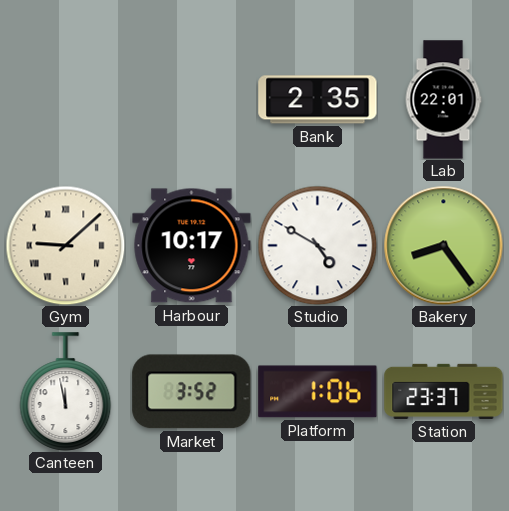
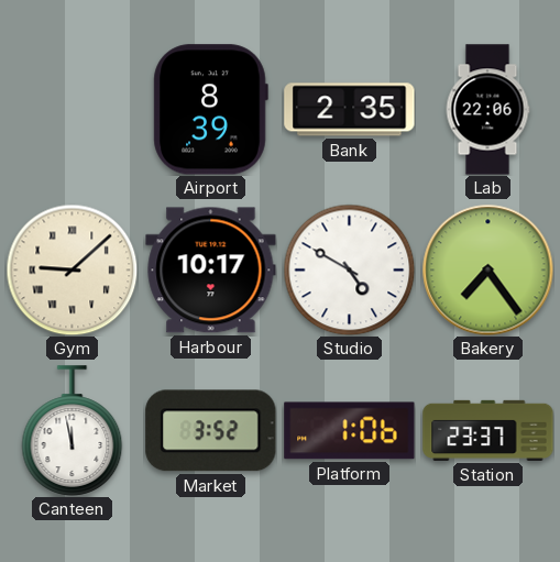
Airport: none -> 8:39
Lab: 22:01 -> 22:06
Bakery: 8:24 -> 7:24
